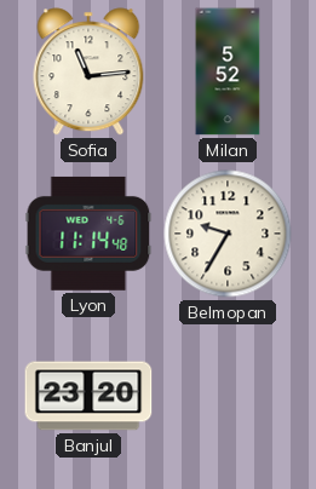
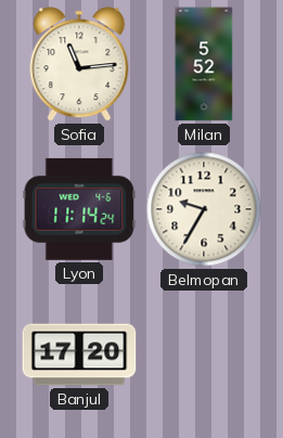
Lyon: 11:14:48 -> 11:14:24
Banjul: 23:20 -> 17:20
